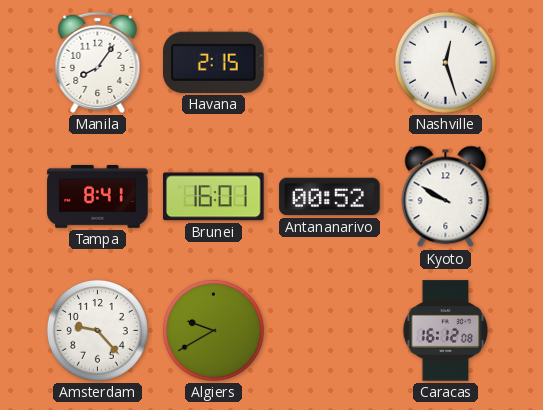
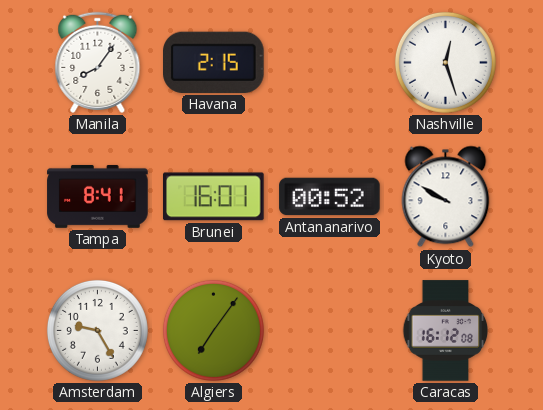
Amsterdam: 9:23 -> 9:25
Algiers: 9:40 -> 7:06
